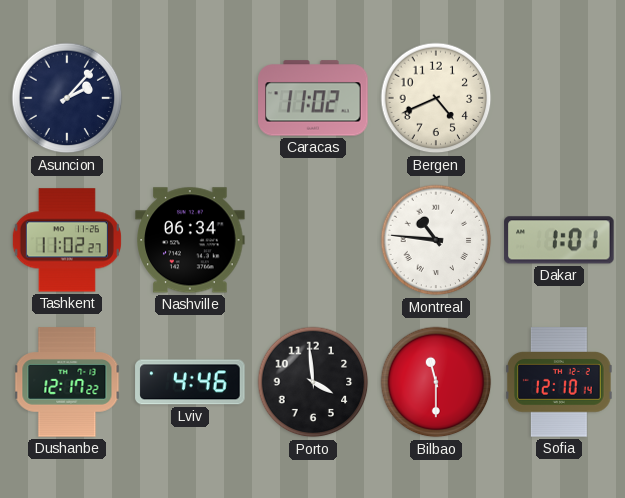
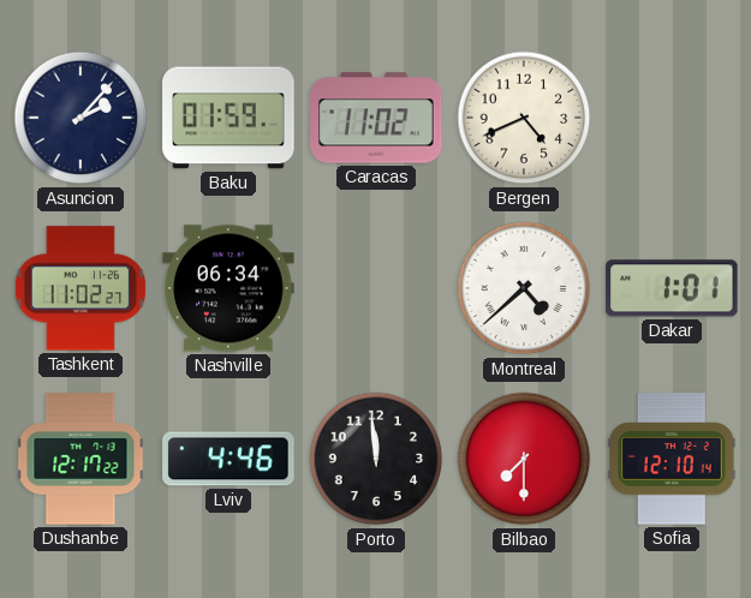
Baku: none -> 01:59
Montreal: 10:46 -> 4:38
Porto: 3:59 -> 11:59
Bilbao: 11:30 -> 7:30
